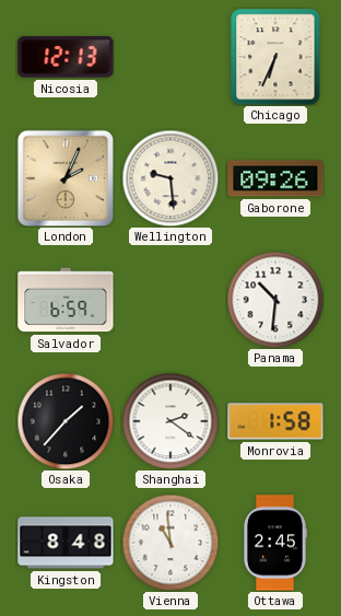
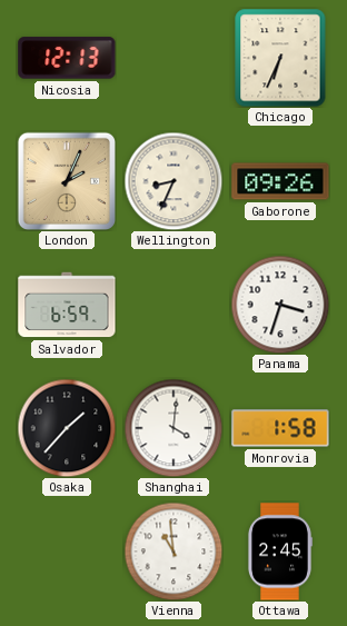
Wellington: 9:29 -> 8:34
Panama: 10:31 -> 3:33
Shanghai: 2:21 -> 4:01
Kingston: 8:48 -> none
